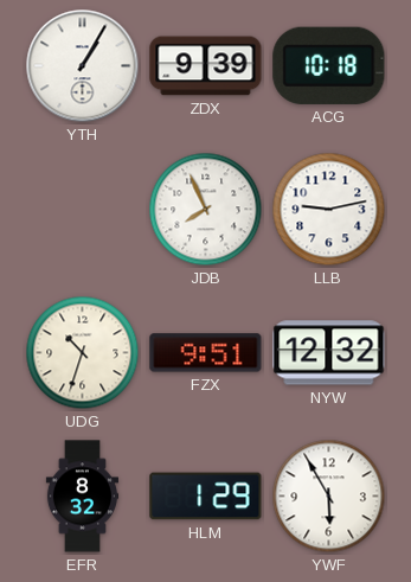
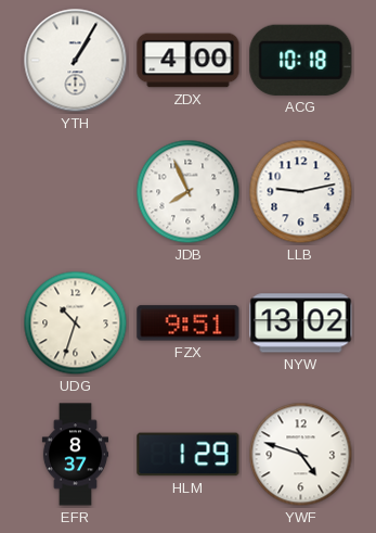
ZDX: 9:39 -> 4:00
NYW: 12:32 -> 13:02
EFR: 8:32 -> 8:37
YWF: 5:55 -> 4:48
